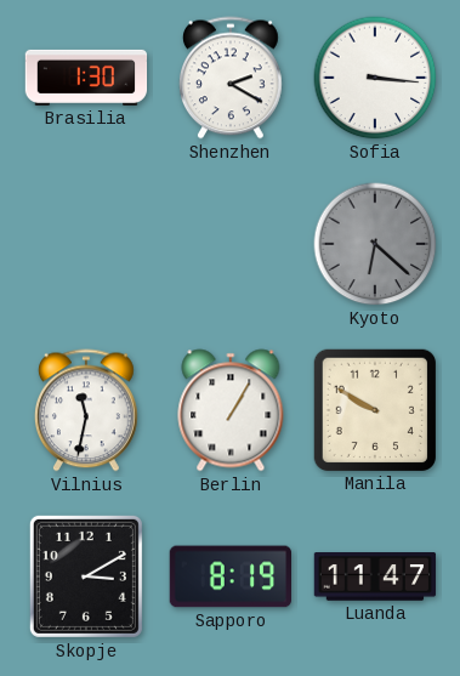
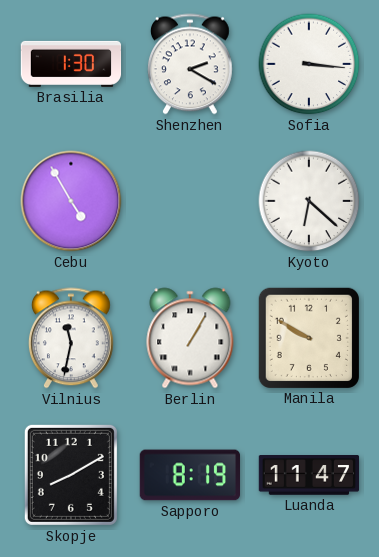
Cebu: none -> 4:55
Kyoto dial: grey -> white
Skopje: 3:10 -> 8:10
